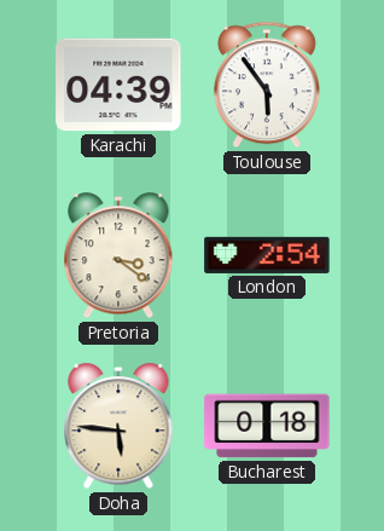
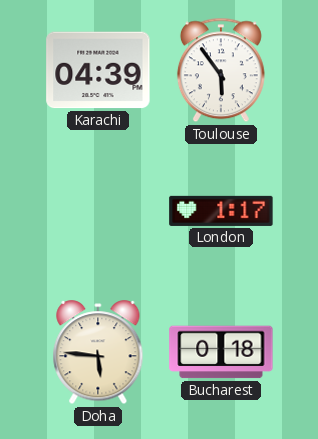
Pretoria: 3:21 -> none
London: 2:54 -> 1:17
